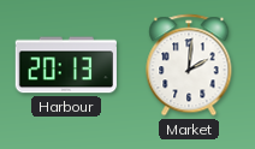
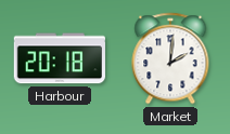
Harbour: 20:13 -> 20:18
